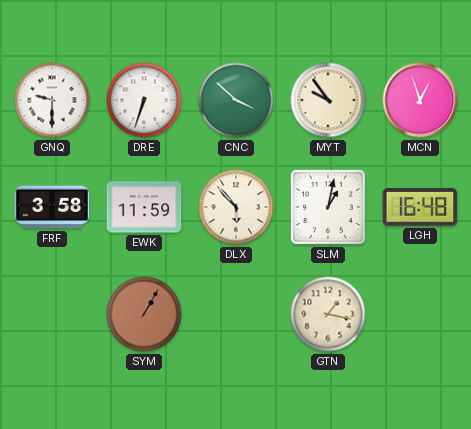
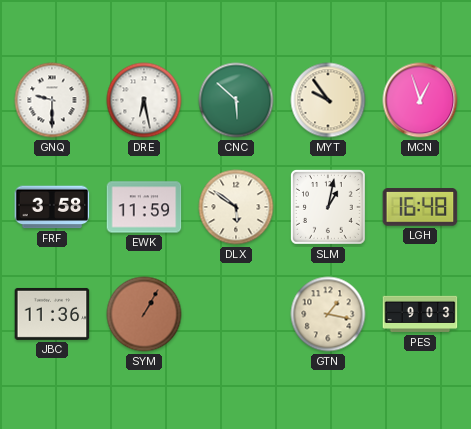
DRE: 6:33 -> 6:28
CNC: 3:52 -> 5:52
DLX: 5:53 -> 5:51
JBC: none -> 11:36
PES: none -> 9:03
